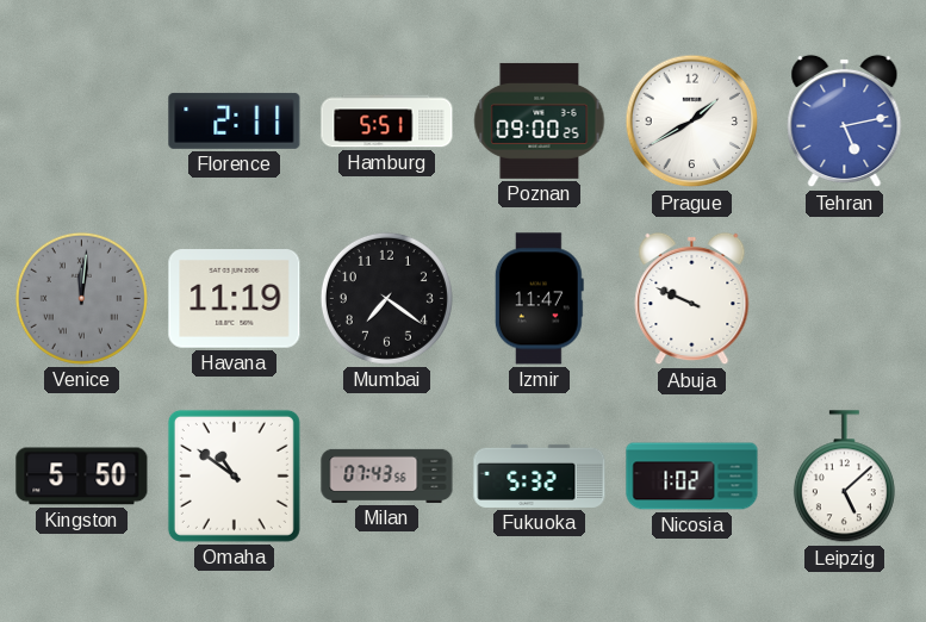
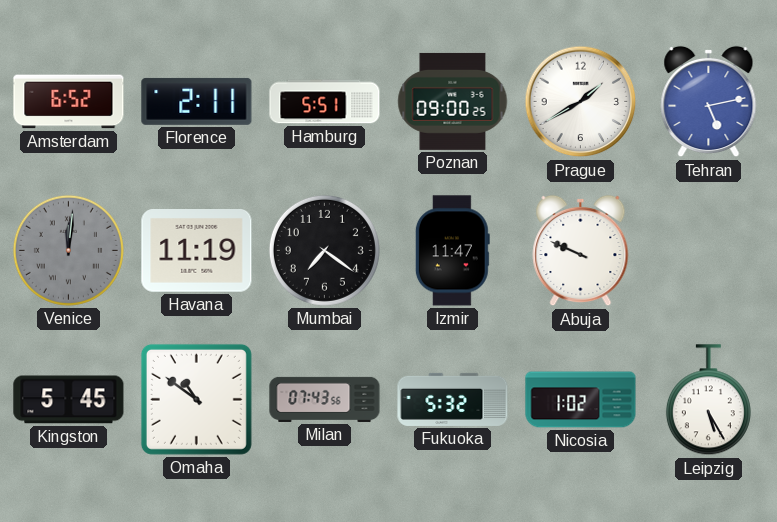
Amsterdam: none -> 6:52
Kingston: 5:50 -> 5:45
Leipzig: 5:08 -> 5:25
